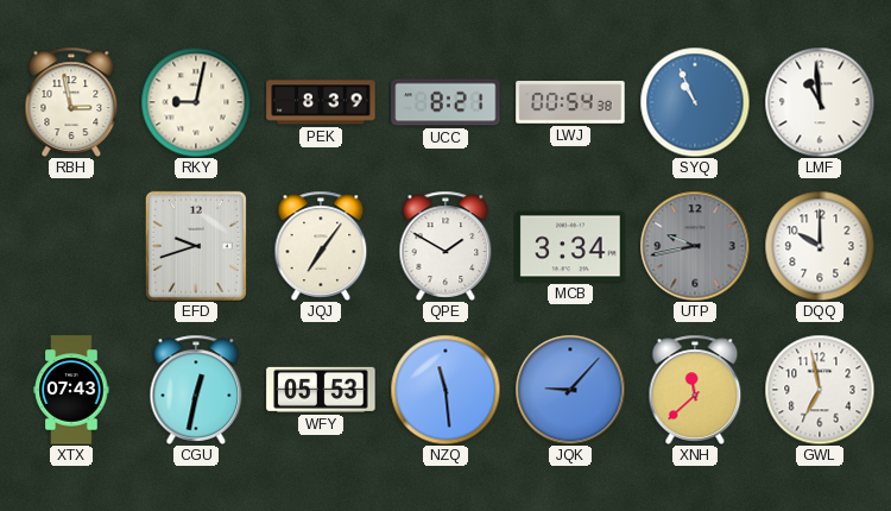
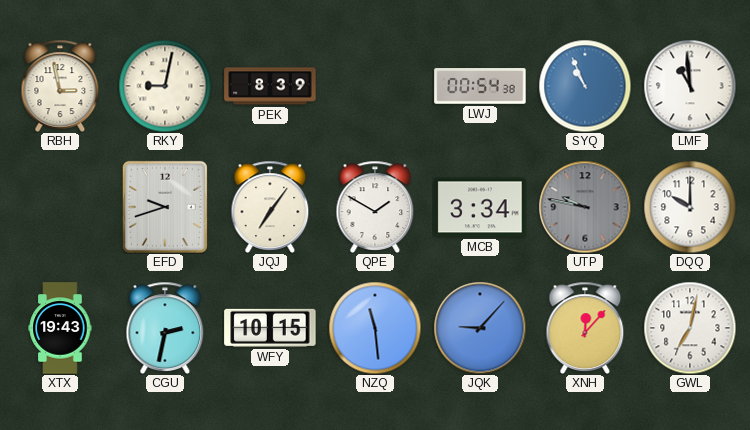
UCC: 8:21 -> none
UTP: 9:43 -> 9:47
XTX: 07:43 -> 19:43
CGU: 12:32 -> 2:32
WFY: 05:53 -> 10:15
XNH: 11:38 -> 12:07
GWL: 6:58 -> 7:02
